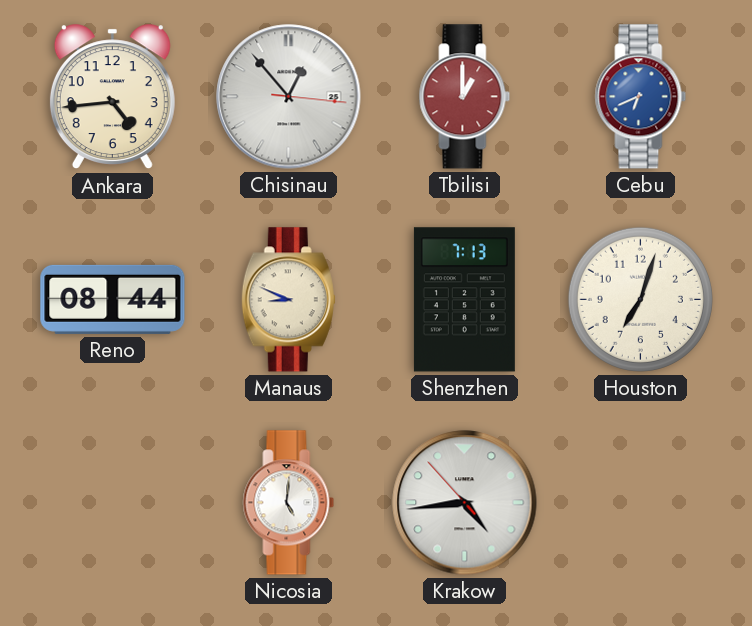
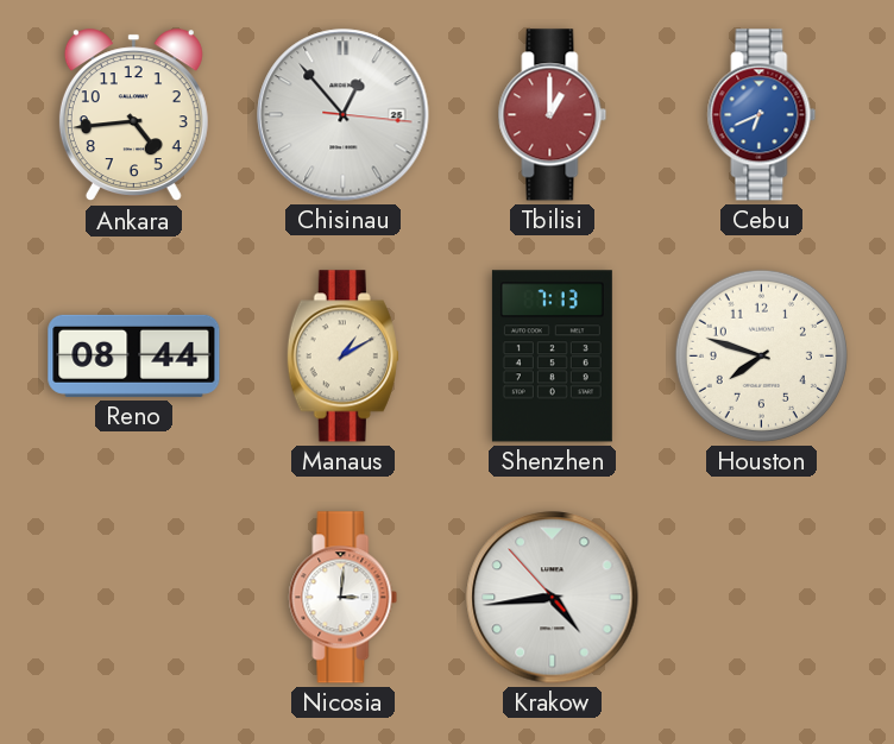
Manaus: 8:49 -> 1:10
Houston: 7:03 -> 7:48
Nicosia: 5:01 -> 3:01
